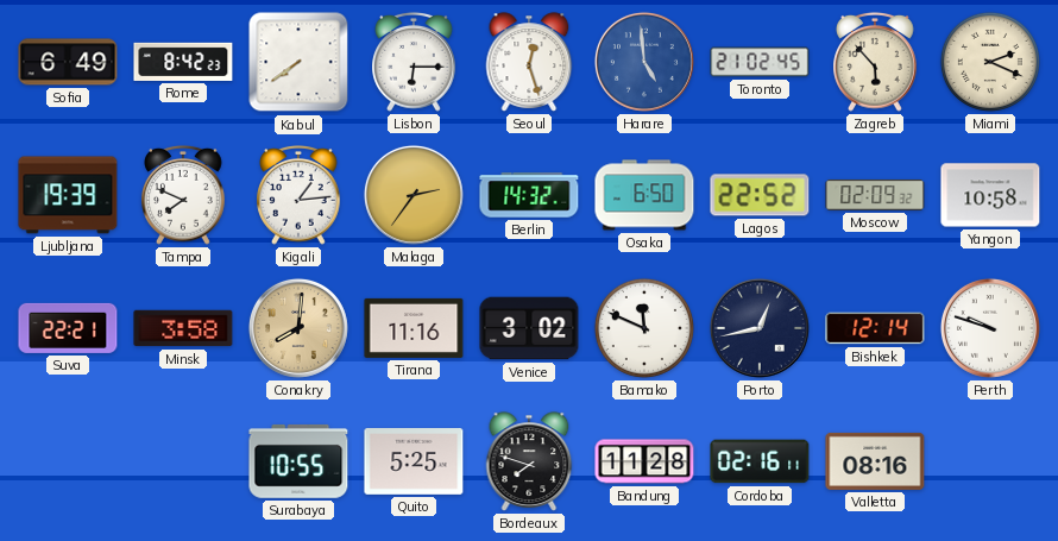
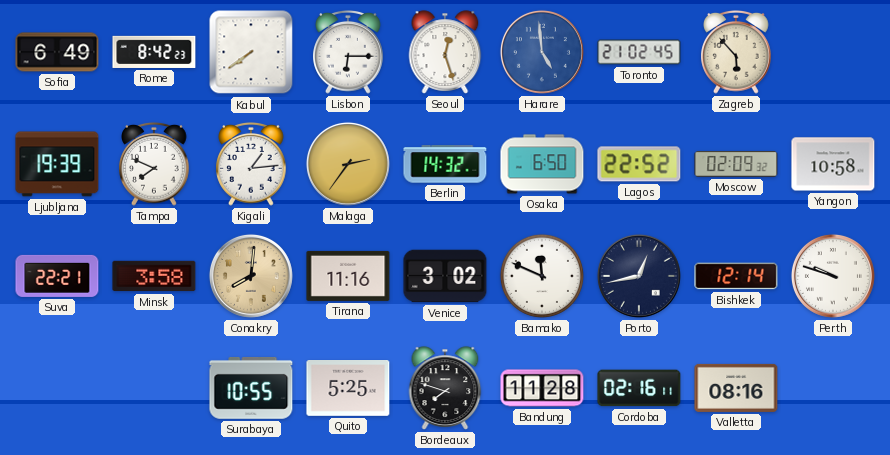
Miami: 2:19 -> none
